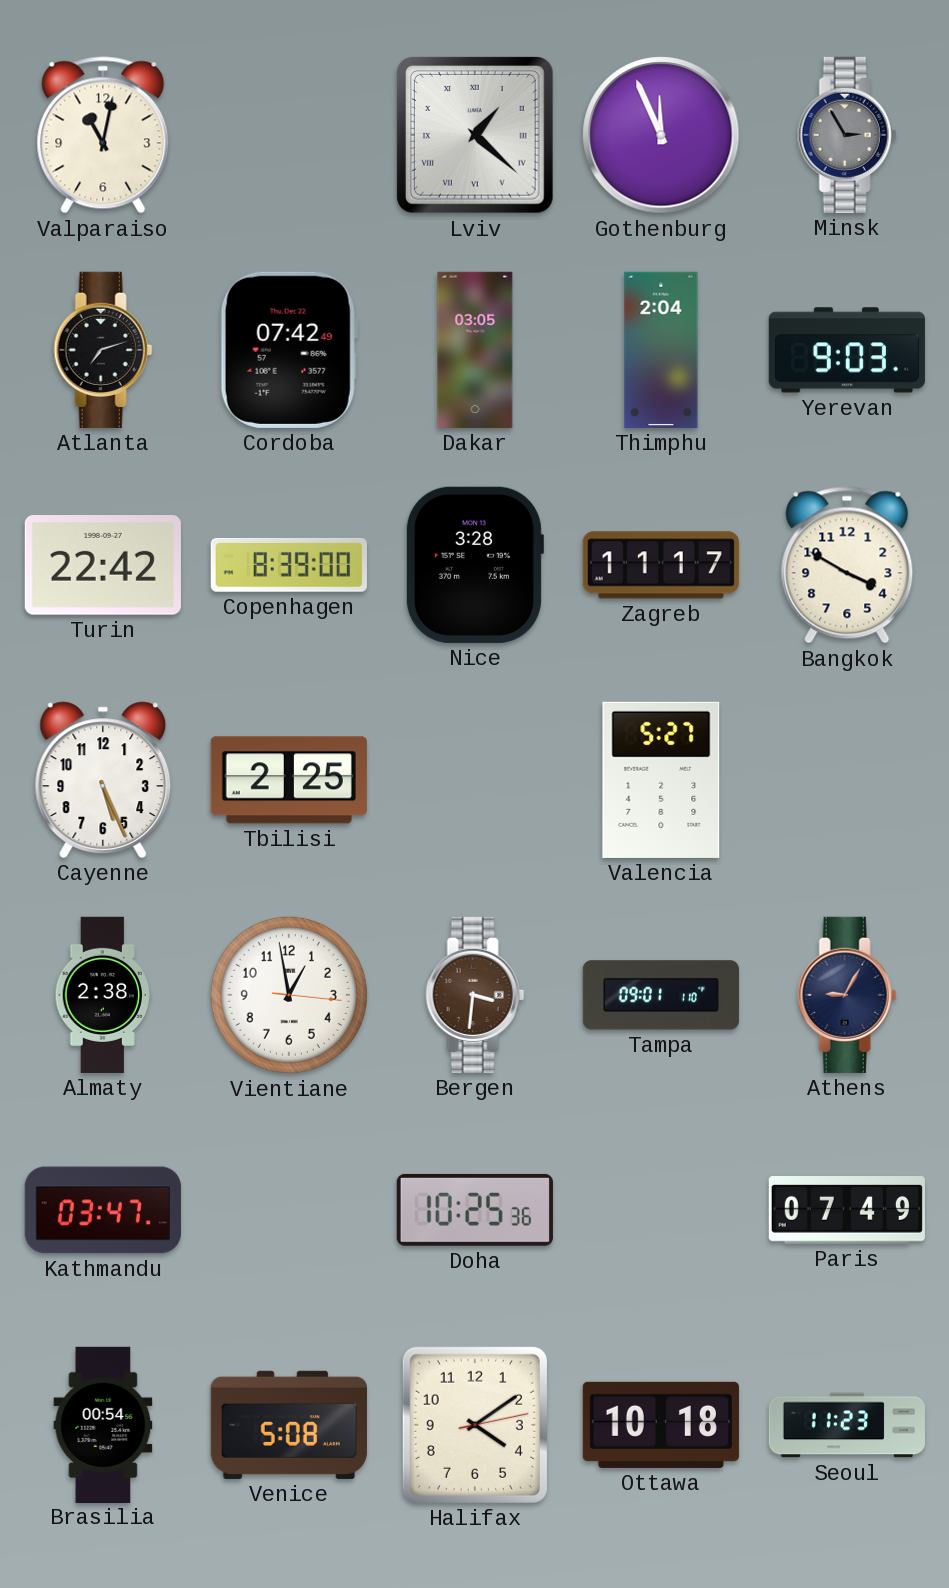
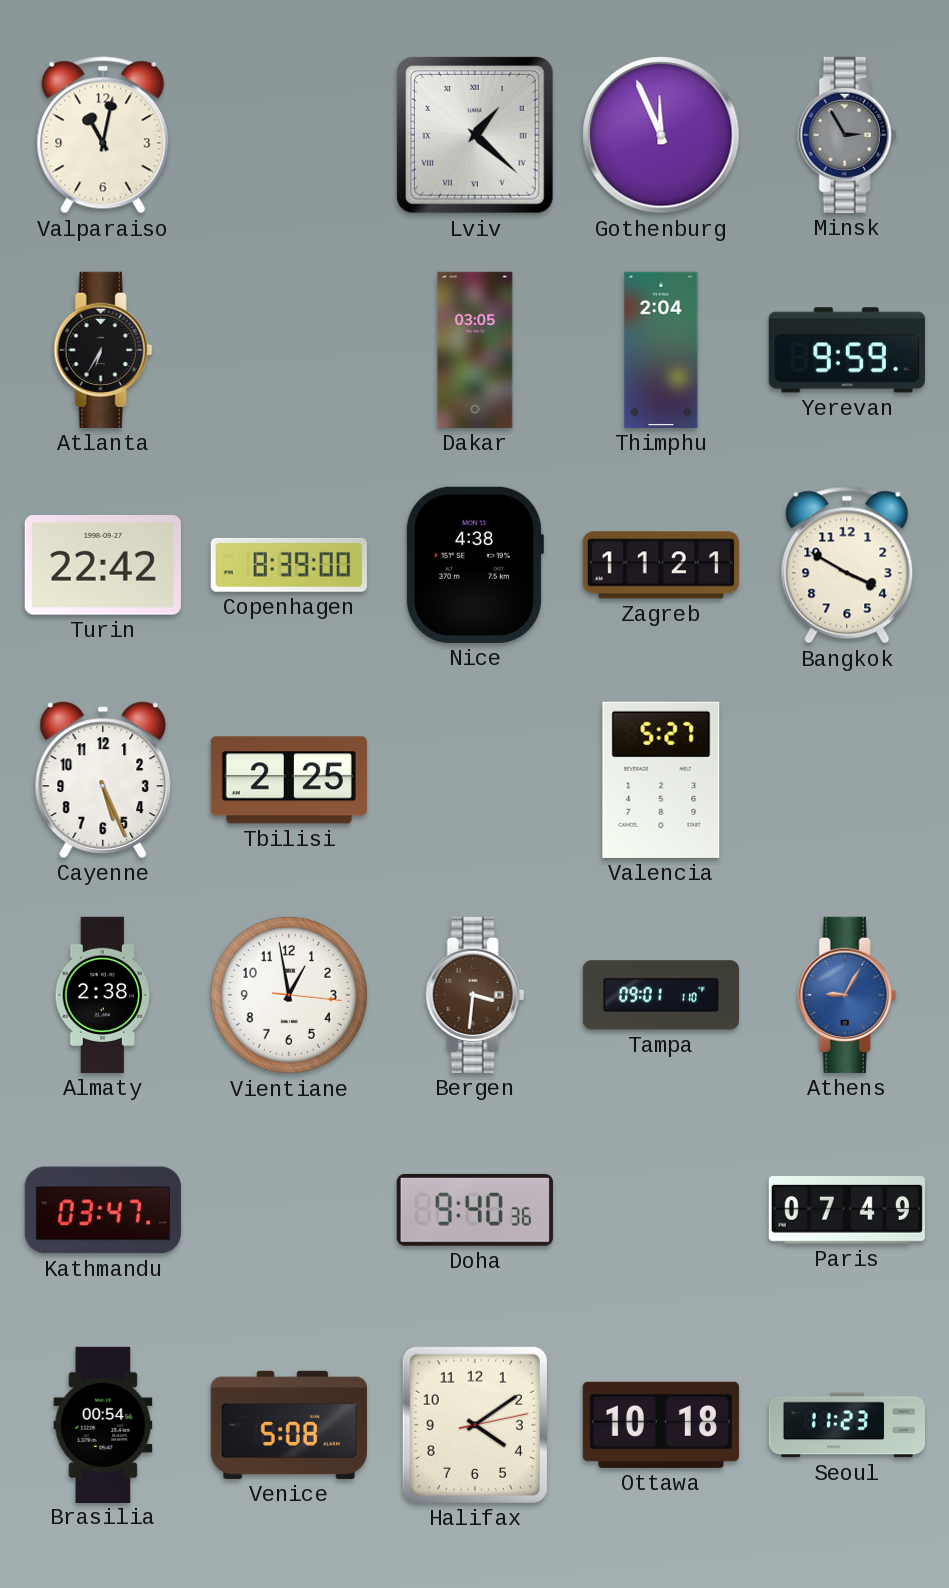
Atlanta: 7:12 -> 6:35
Cordoba: 07:42 -> none
Yerevan: 9:03 -> 9:59
Nice: 3:28 -> 4:38
Zagreb: 11:17 -> 11:21
Athens dial: navy -> blue
Doha: 10:25 -> 9:40
